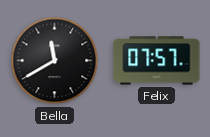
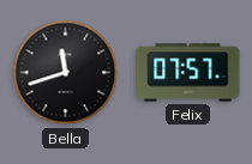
Bella: 11:40 -> 11:42
